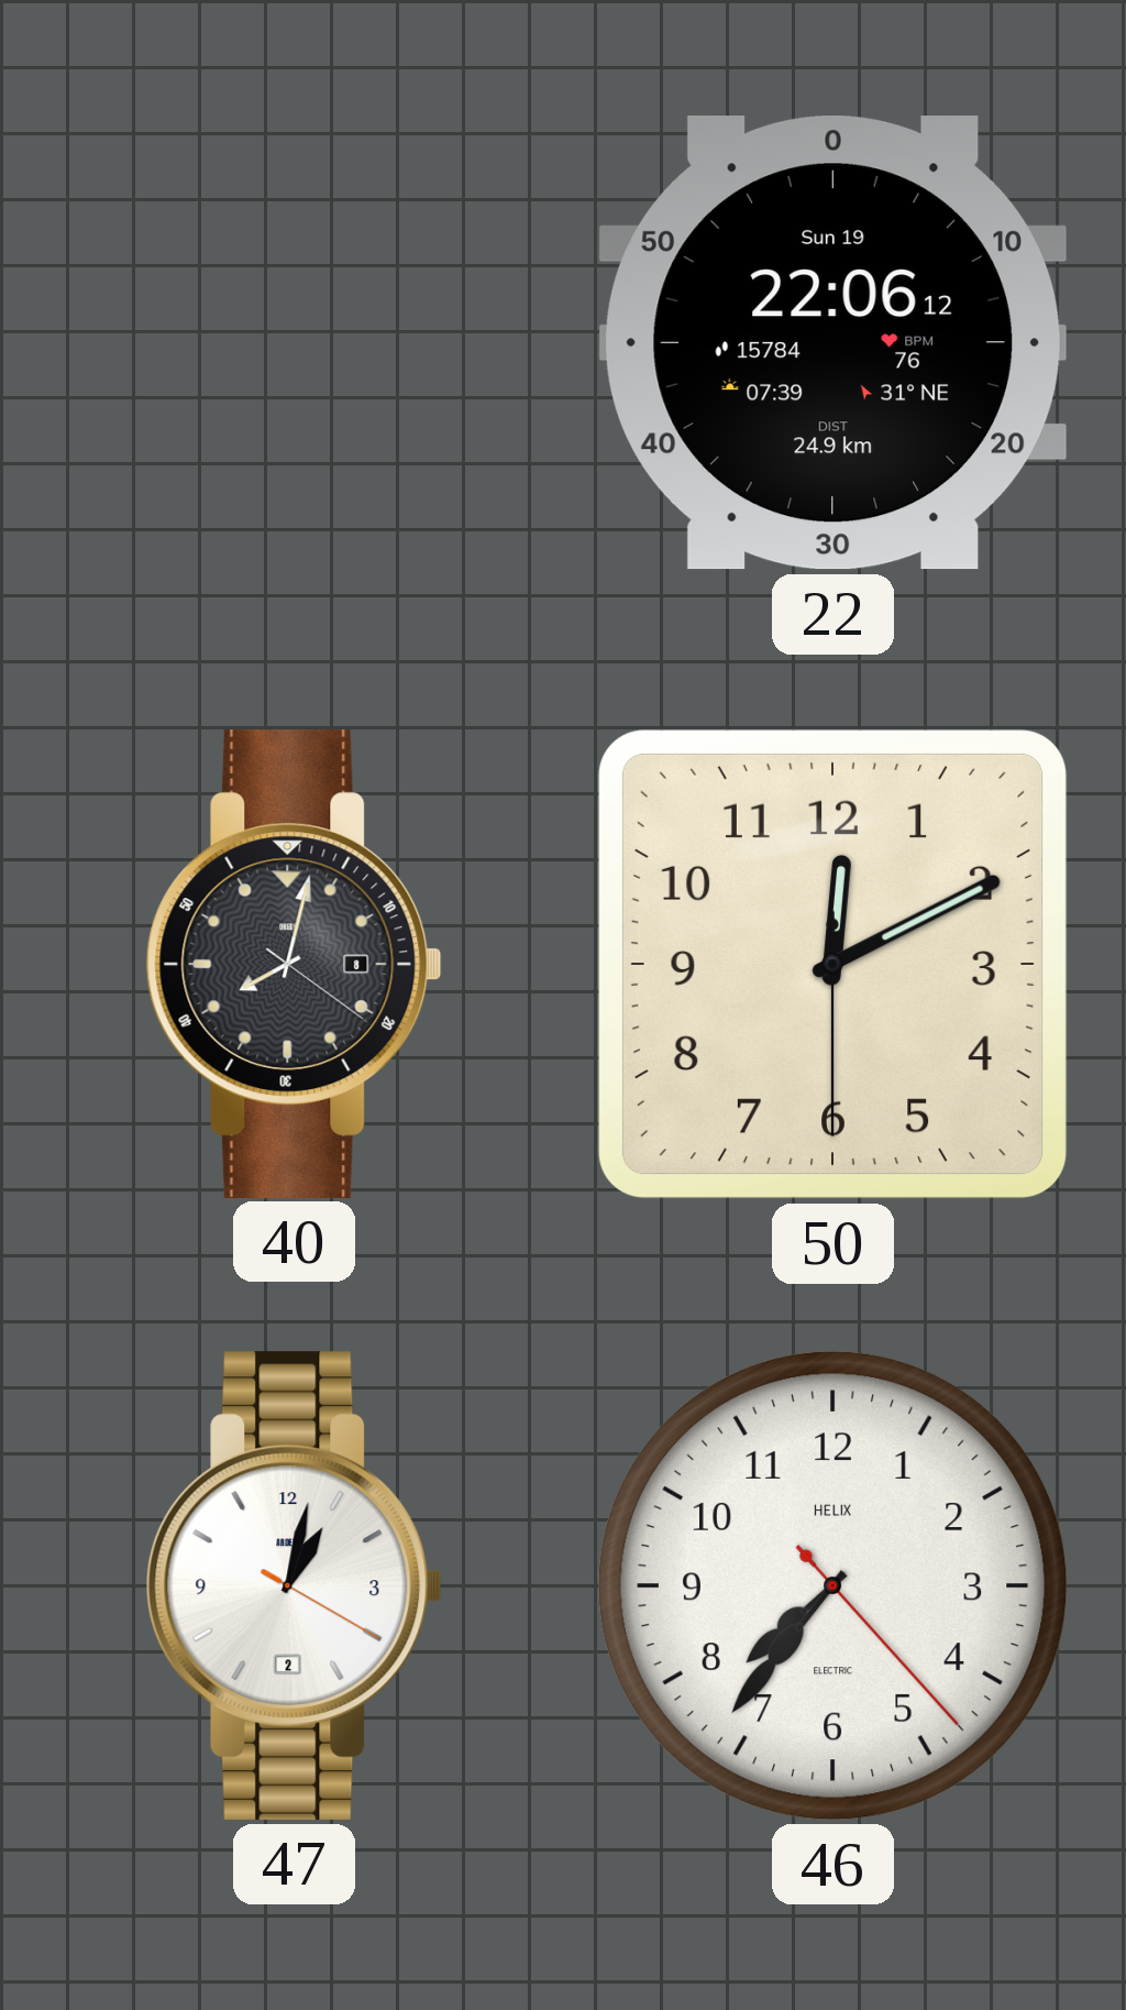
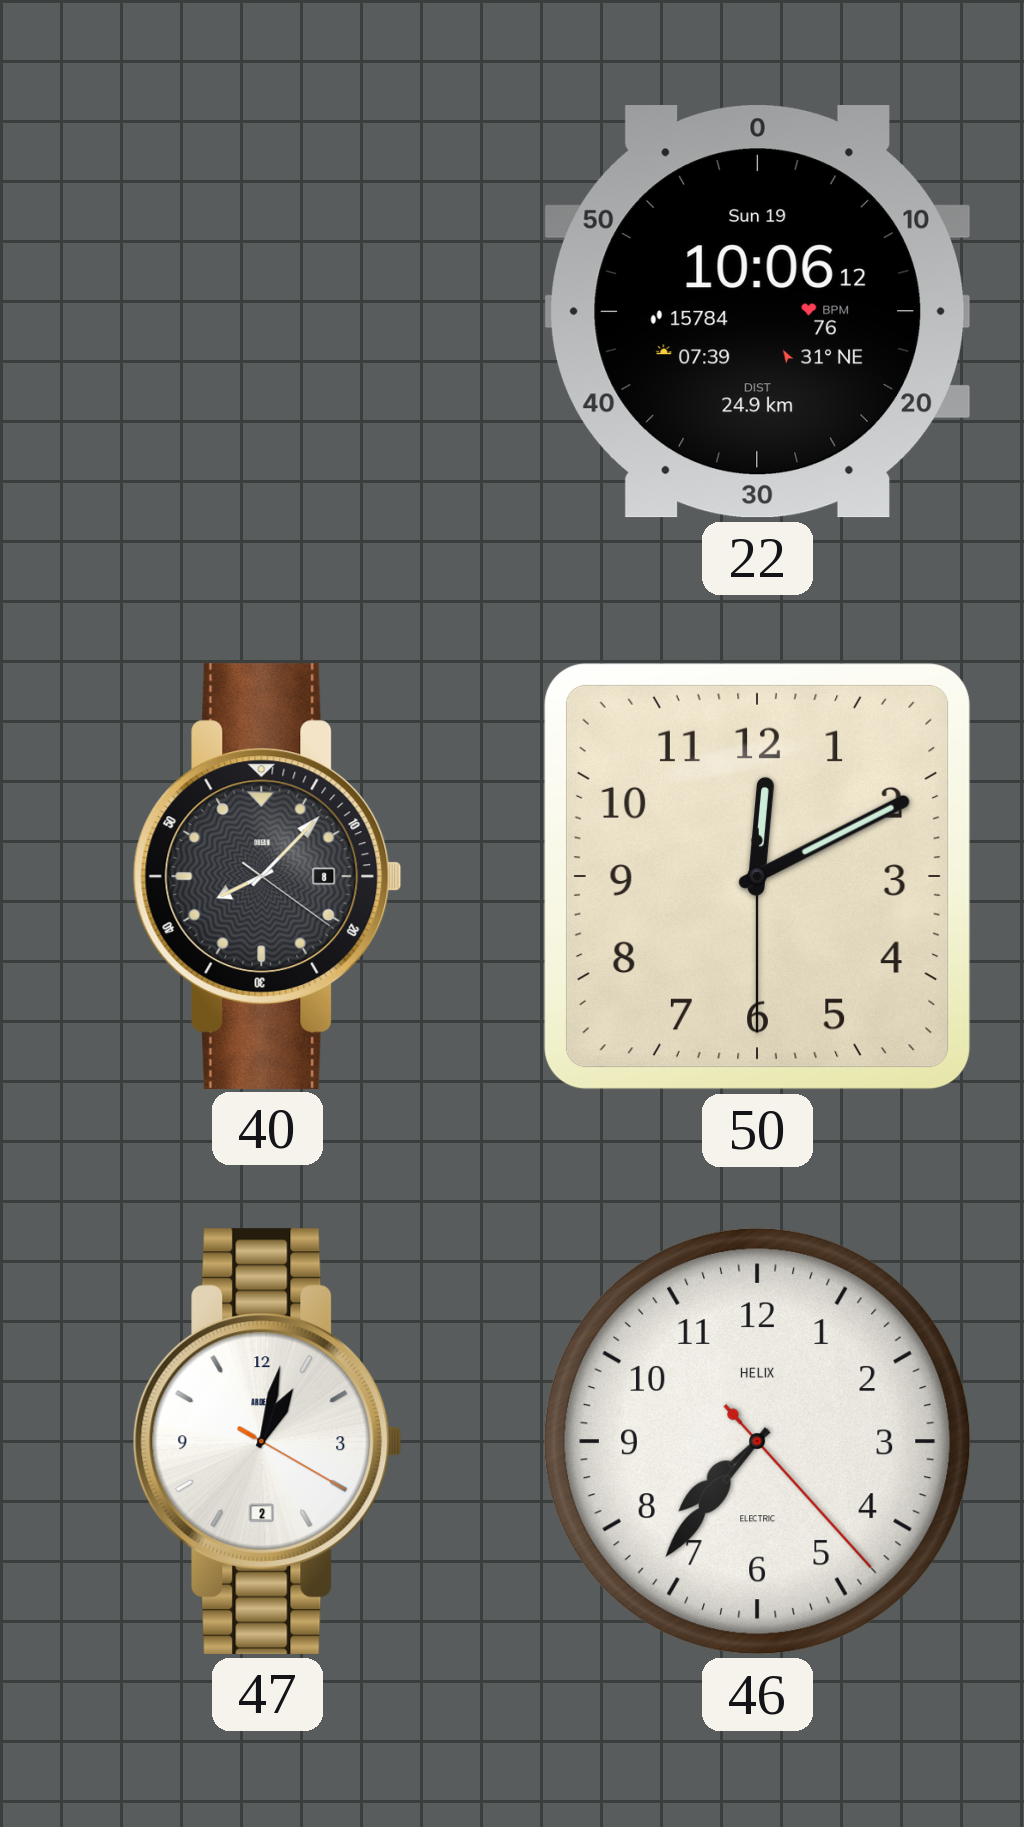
22: 22:06 -> 10:06
40: 8:02 -> 8:07
